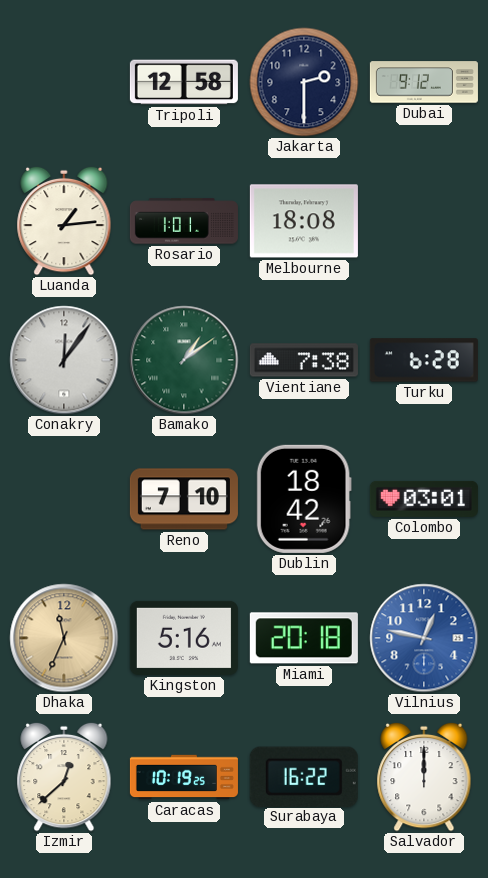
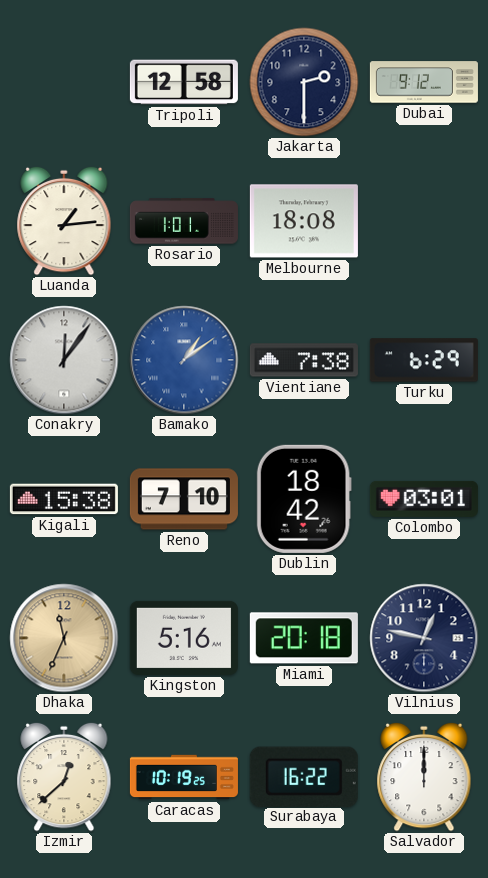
Bamako dial: green -> blue
Turku: 6:28 -> 6:29
Kigali: none -> 15:38
Vilnius dial: blue -> navy
